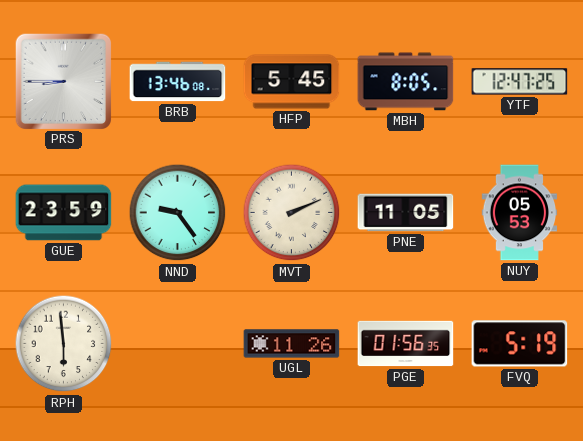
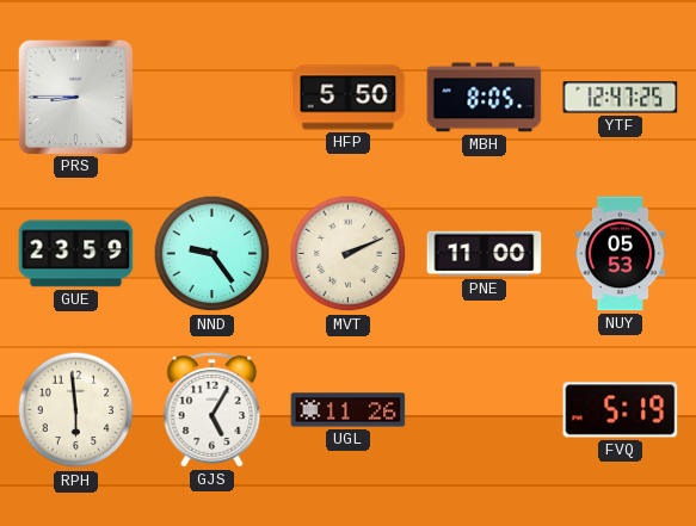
BRB: 13:46 -> none
HFP: 5:45 -> 5:50
PNE: 11:05 -> 11:00
GJS: none -> 5:05
PGE: 01:56 -> none
